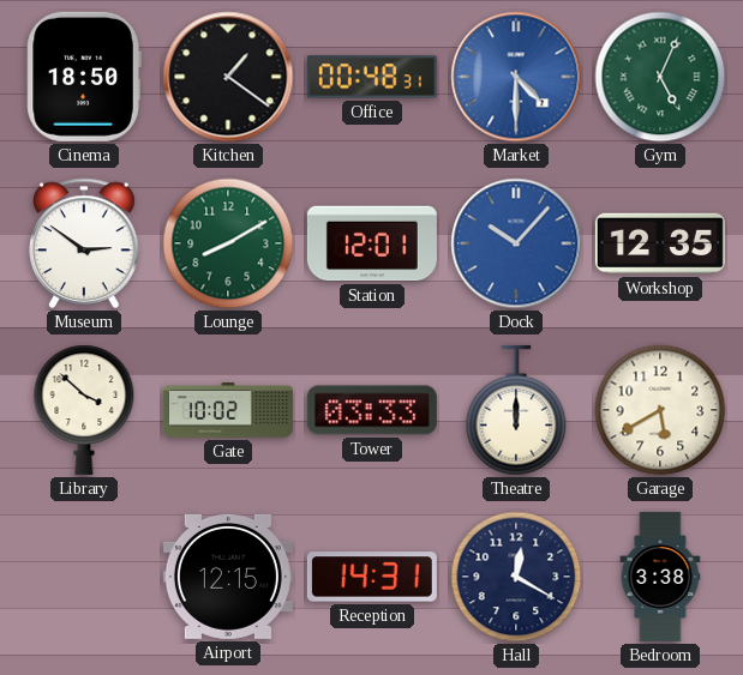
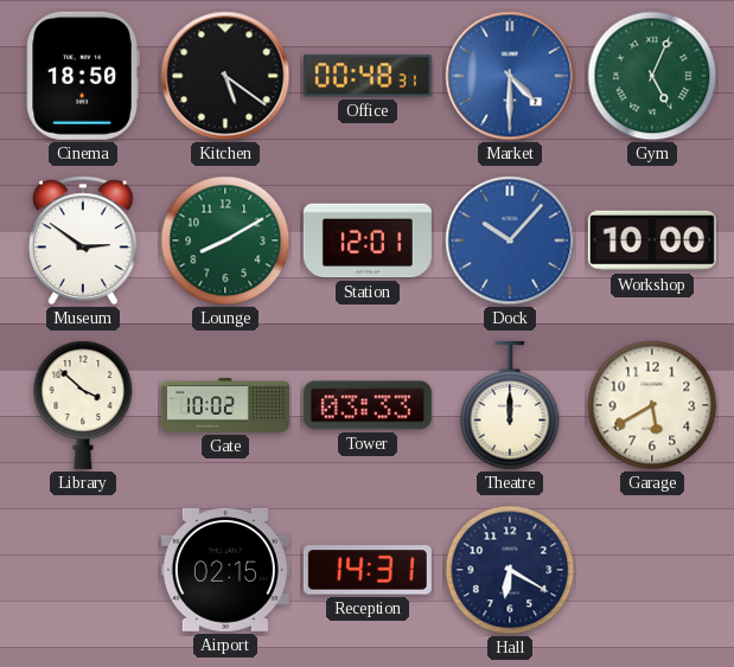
Kitchen: 1:21 -> 5:21
Workshop: 12:35 -> 10:00
Airport: 12:15 -> 02:15
Hall: 12:20 -> 6:20
Bedroom: 3:38 -> none
